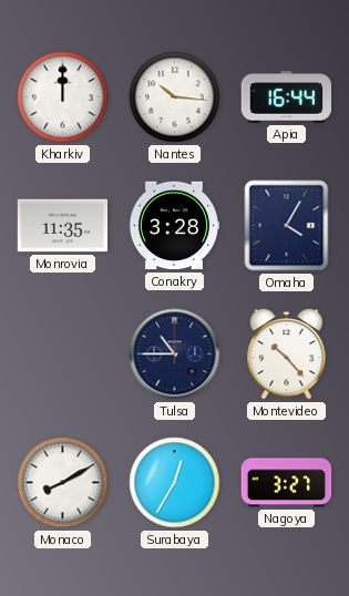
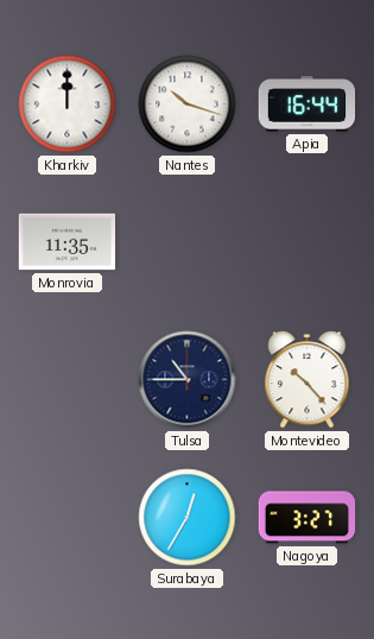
Nantes: 10:16 -> 10:18
Conakry: 3:28 -> none
Omaha: 4:05 -> none
Monaco: 8:10 -> none
